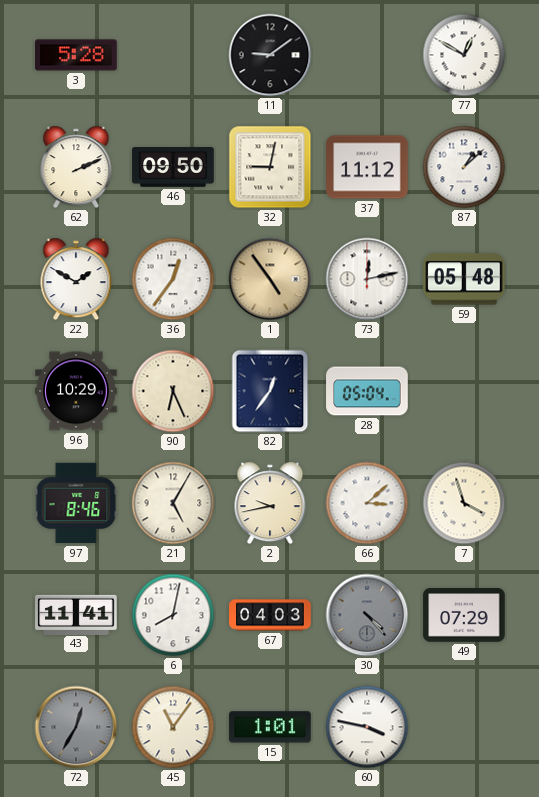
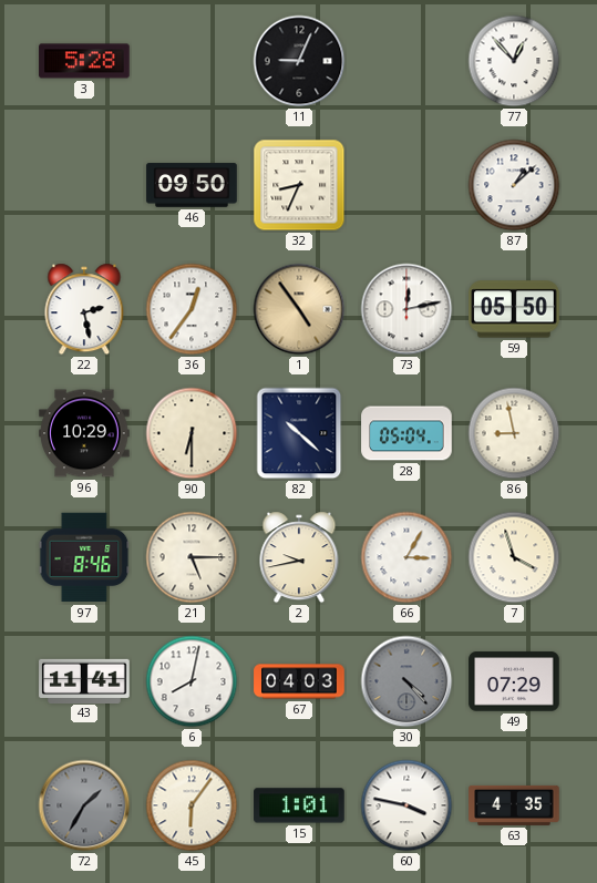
11: 9:09 -> 9:04
77: 12:50 -> 12:53
62: 2:11 -> none
32: 9:02 -> 8:34
37: 11:12 -> none
22: 1:50 -> 2:28
59: 05:48 -> 05:50
90: 6:26 -> 6:30
82: 12:36 -> 10:22
86: none -> 8:58
21: 5:05 -> 5:15
66: 3:08 -> 3:05
72: 12:35 -> 1:35
45: 11:06 -> 6:06
63: none -> 4:35
